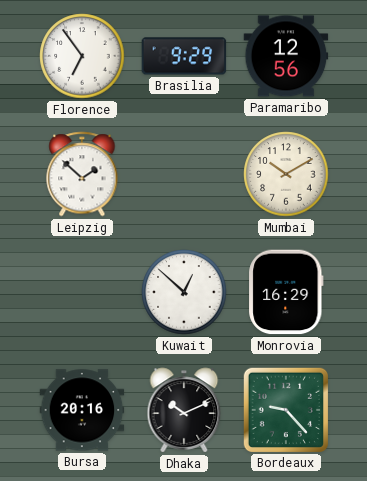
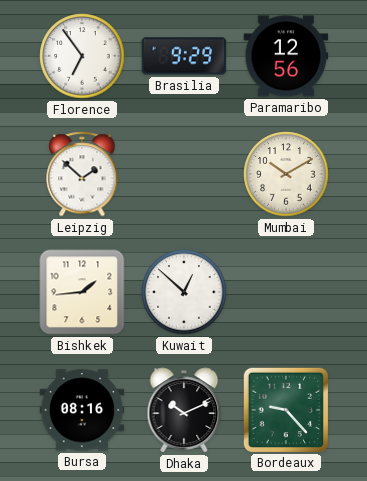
Bishkek: none -> 1:44
Monrovia: 16:29 -> none
Bursa: 20:16 -> 08:16
